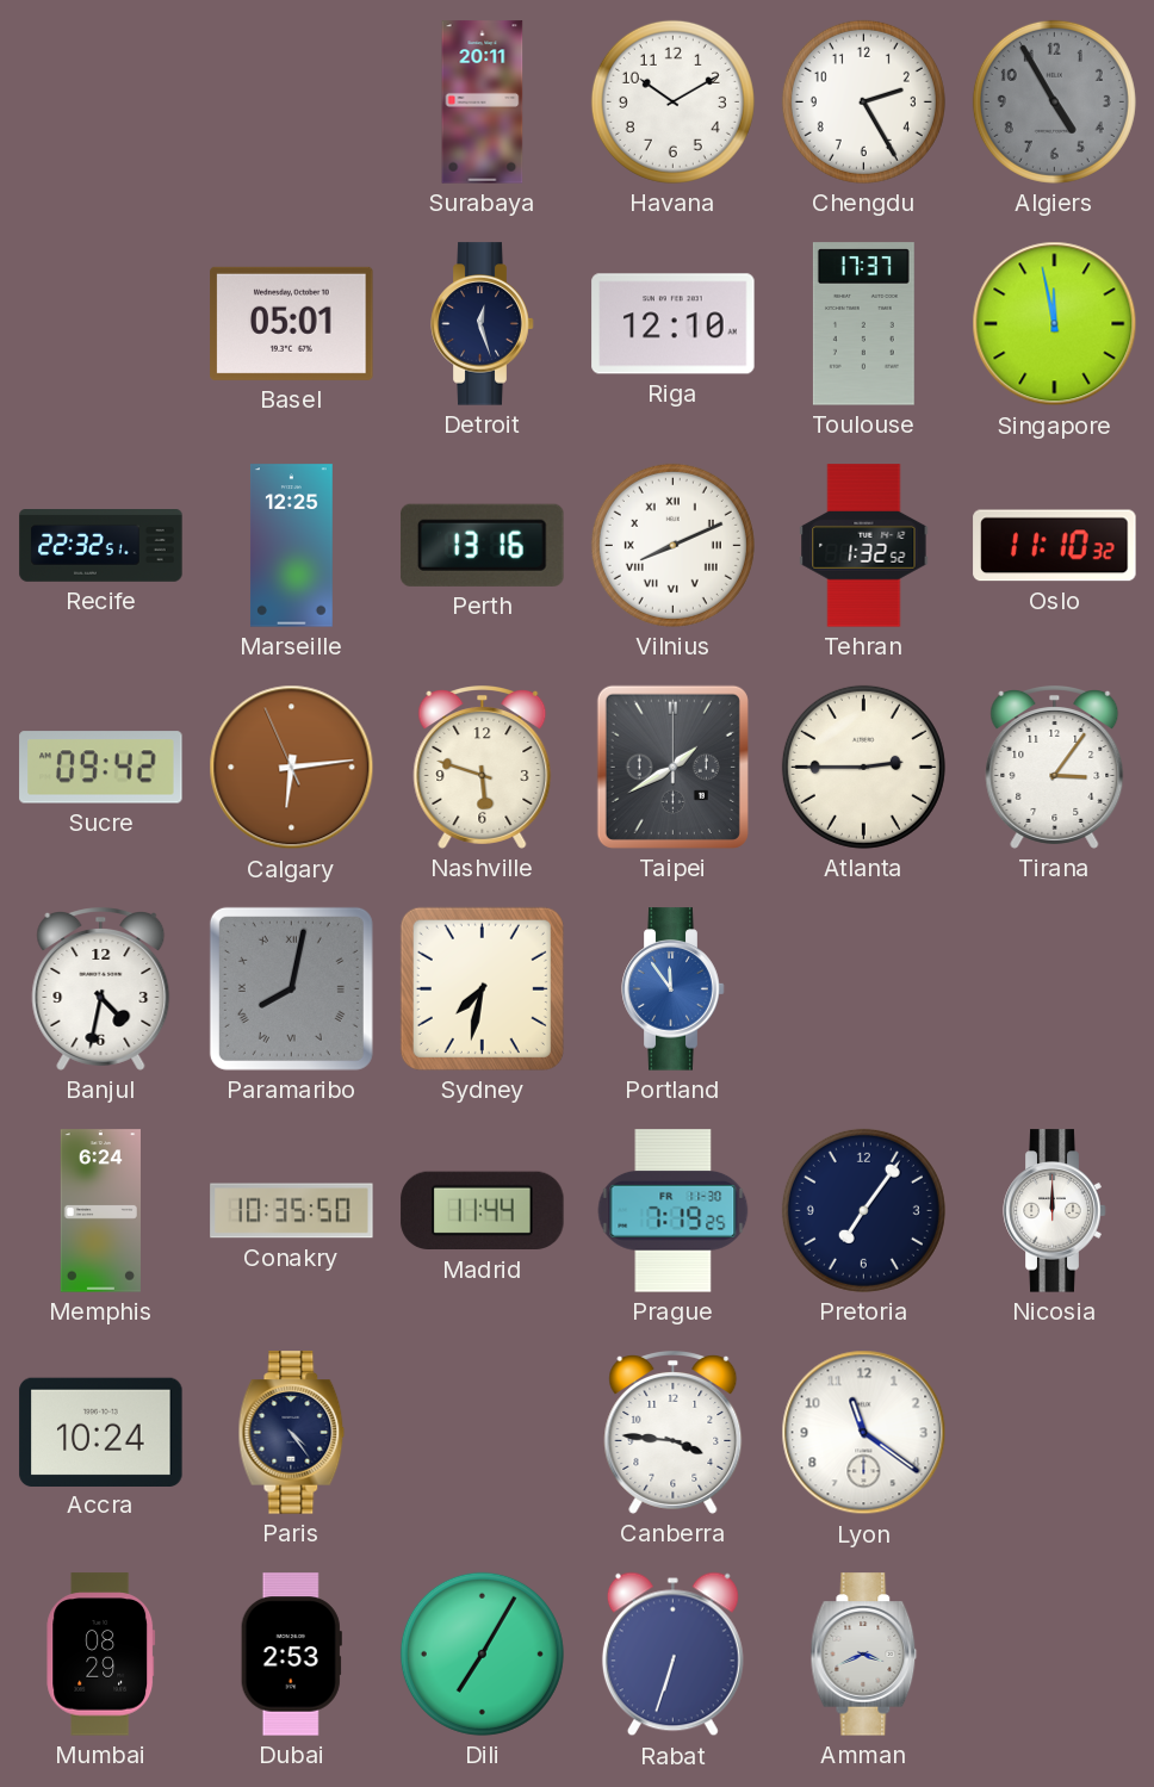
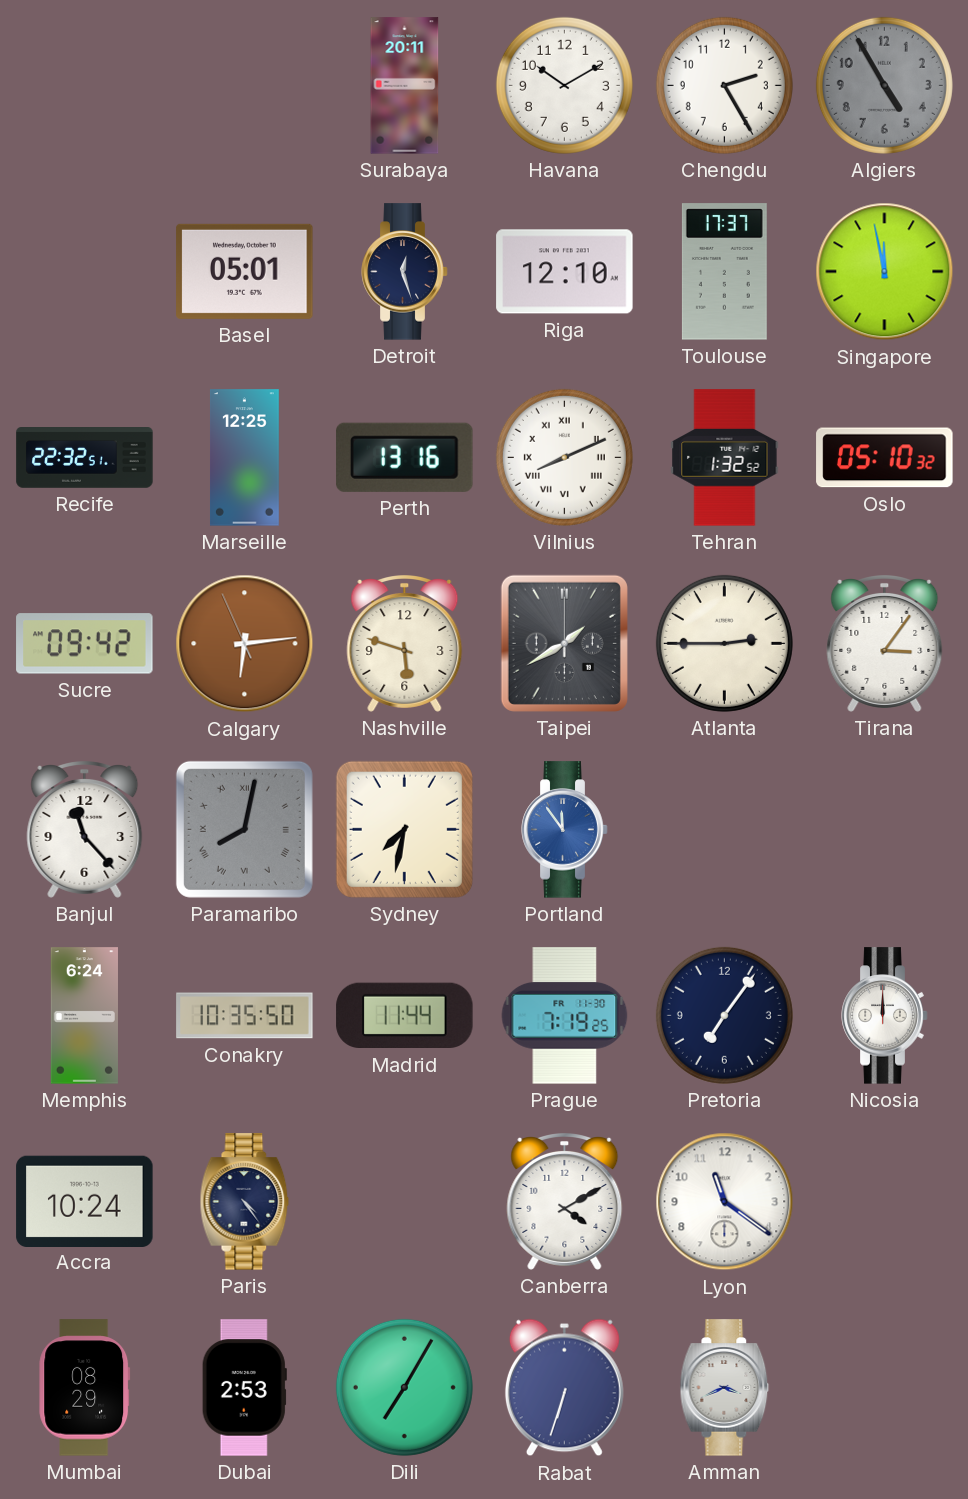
Oslo: 11:10 -> 05:10
Banjul: 4:32 -> 11:23
Canberra: 3:46 -> 4:10
